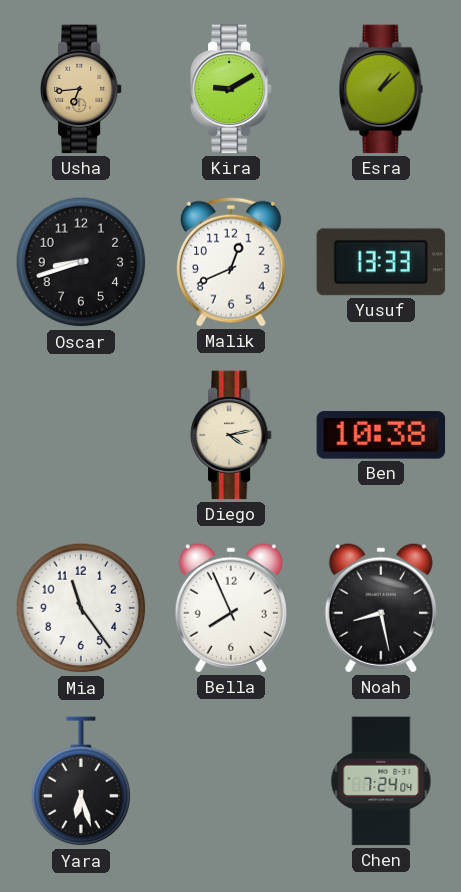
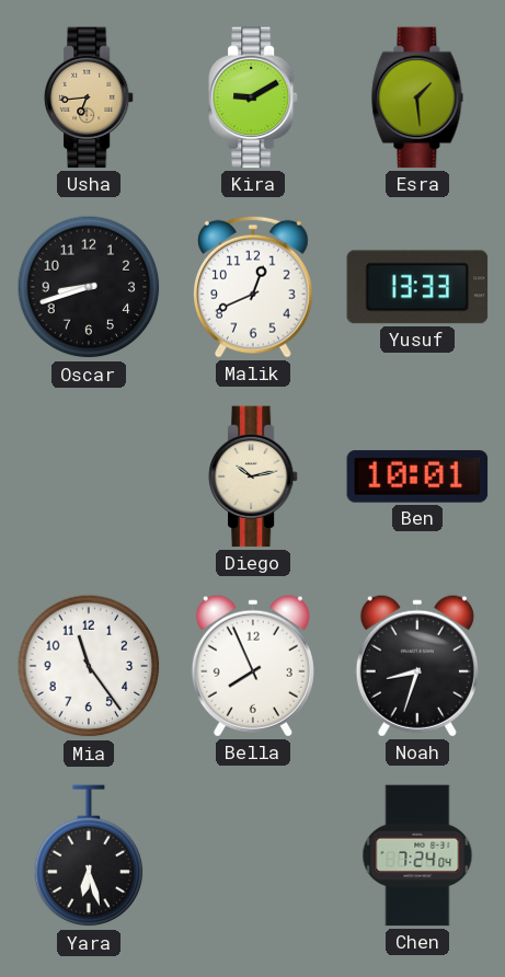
Esra: 1:08 -> 1:29
Diego: 4:13 -> 10:13
Ben: 10:38 -> 10:01
Noah: 8:28 -> 8:33
